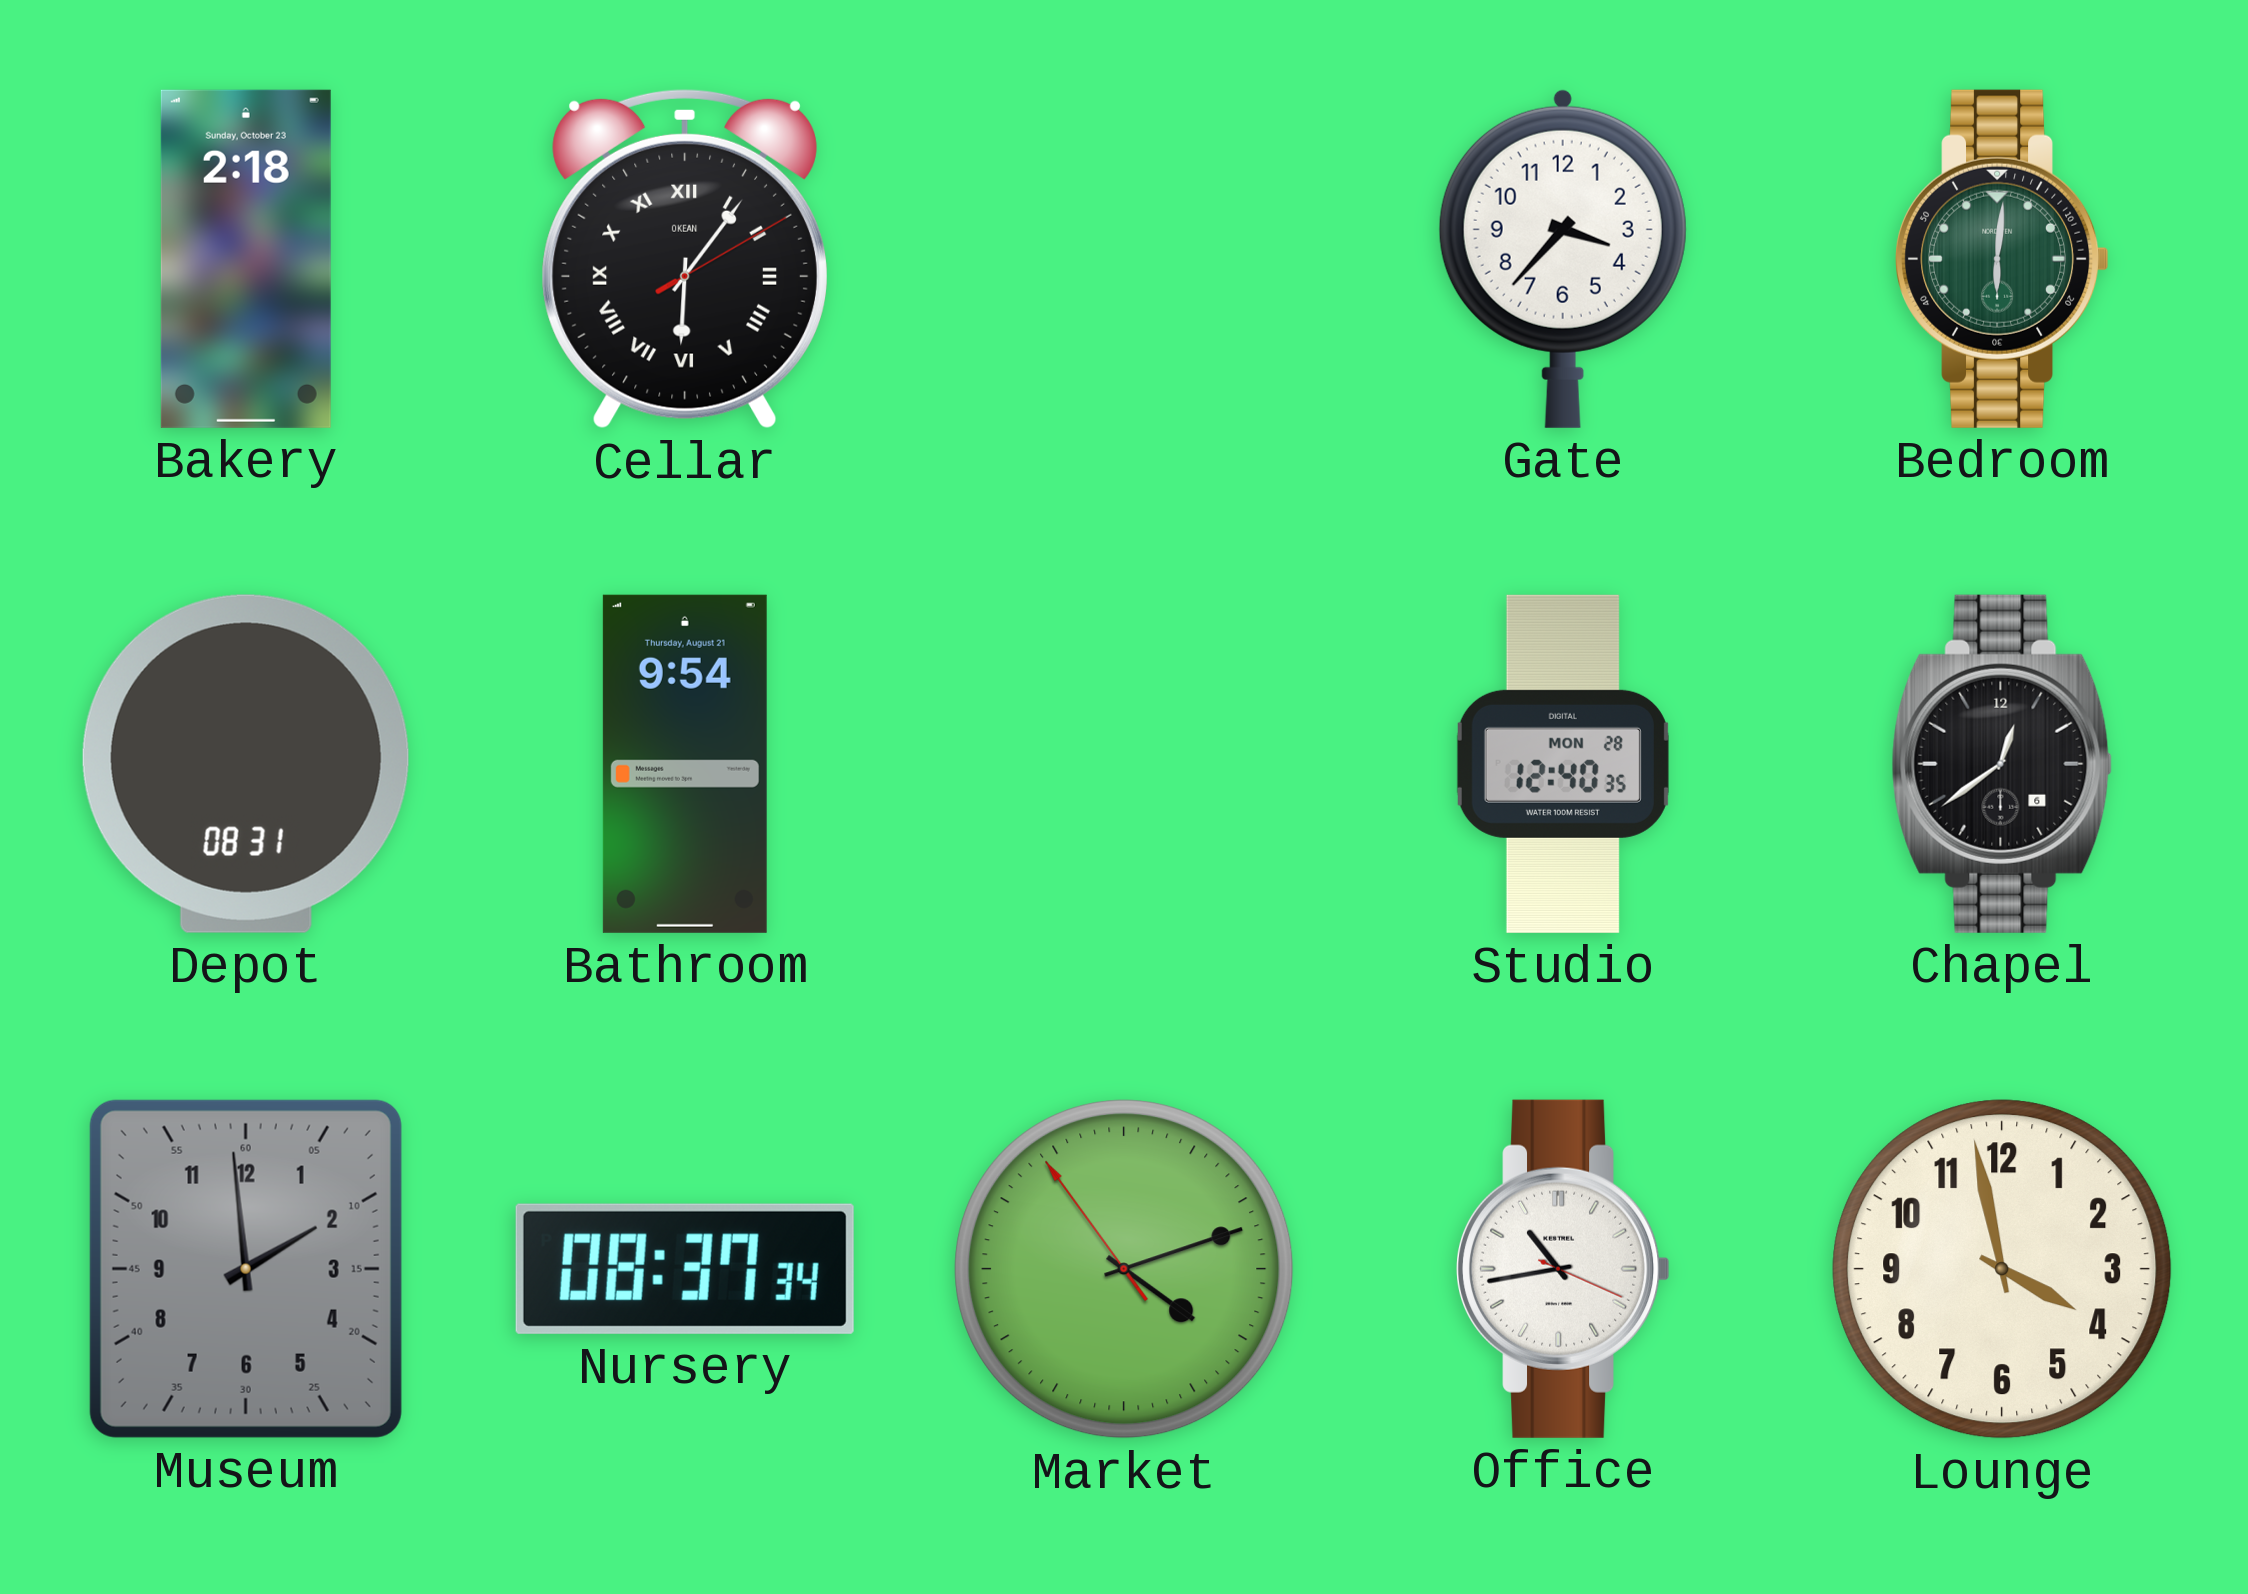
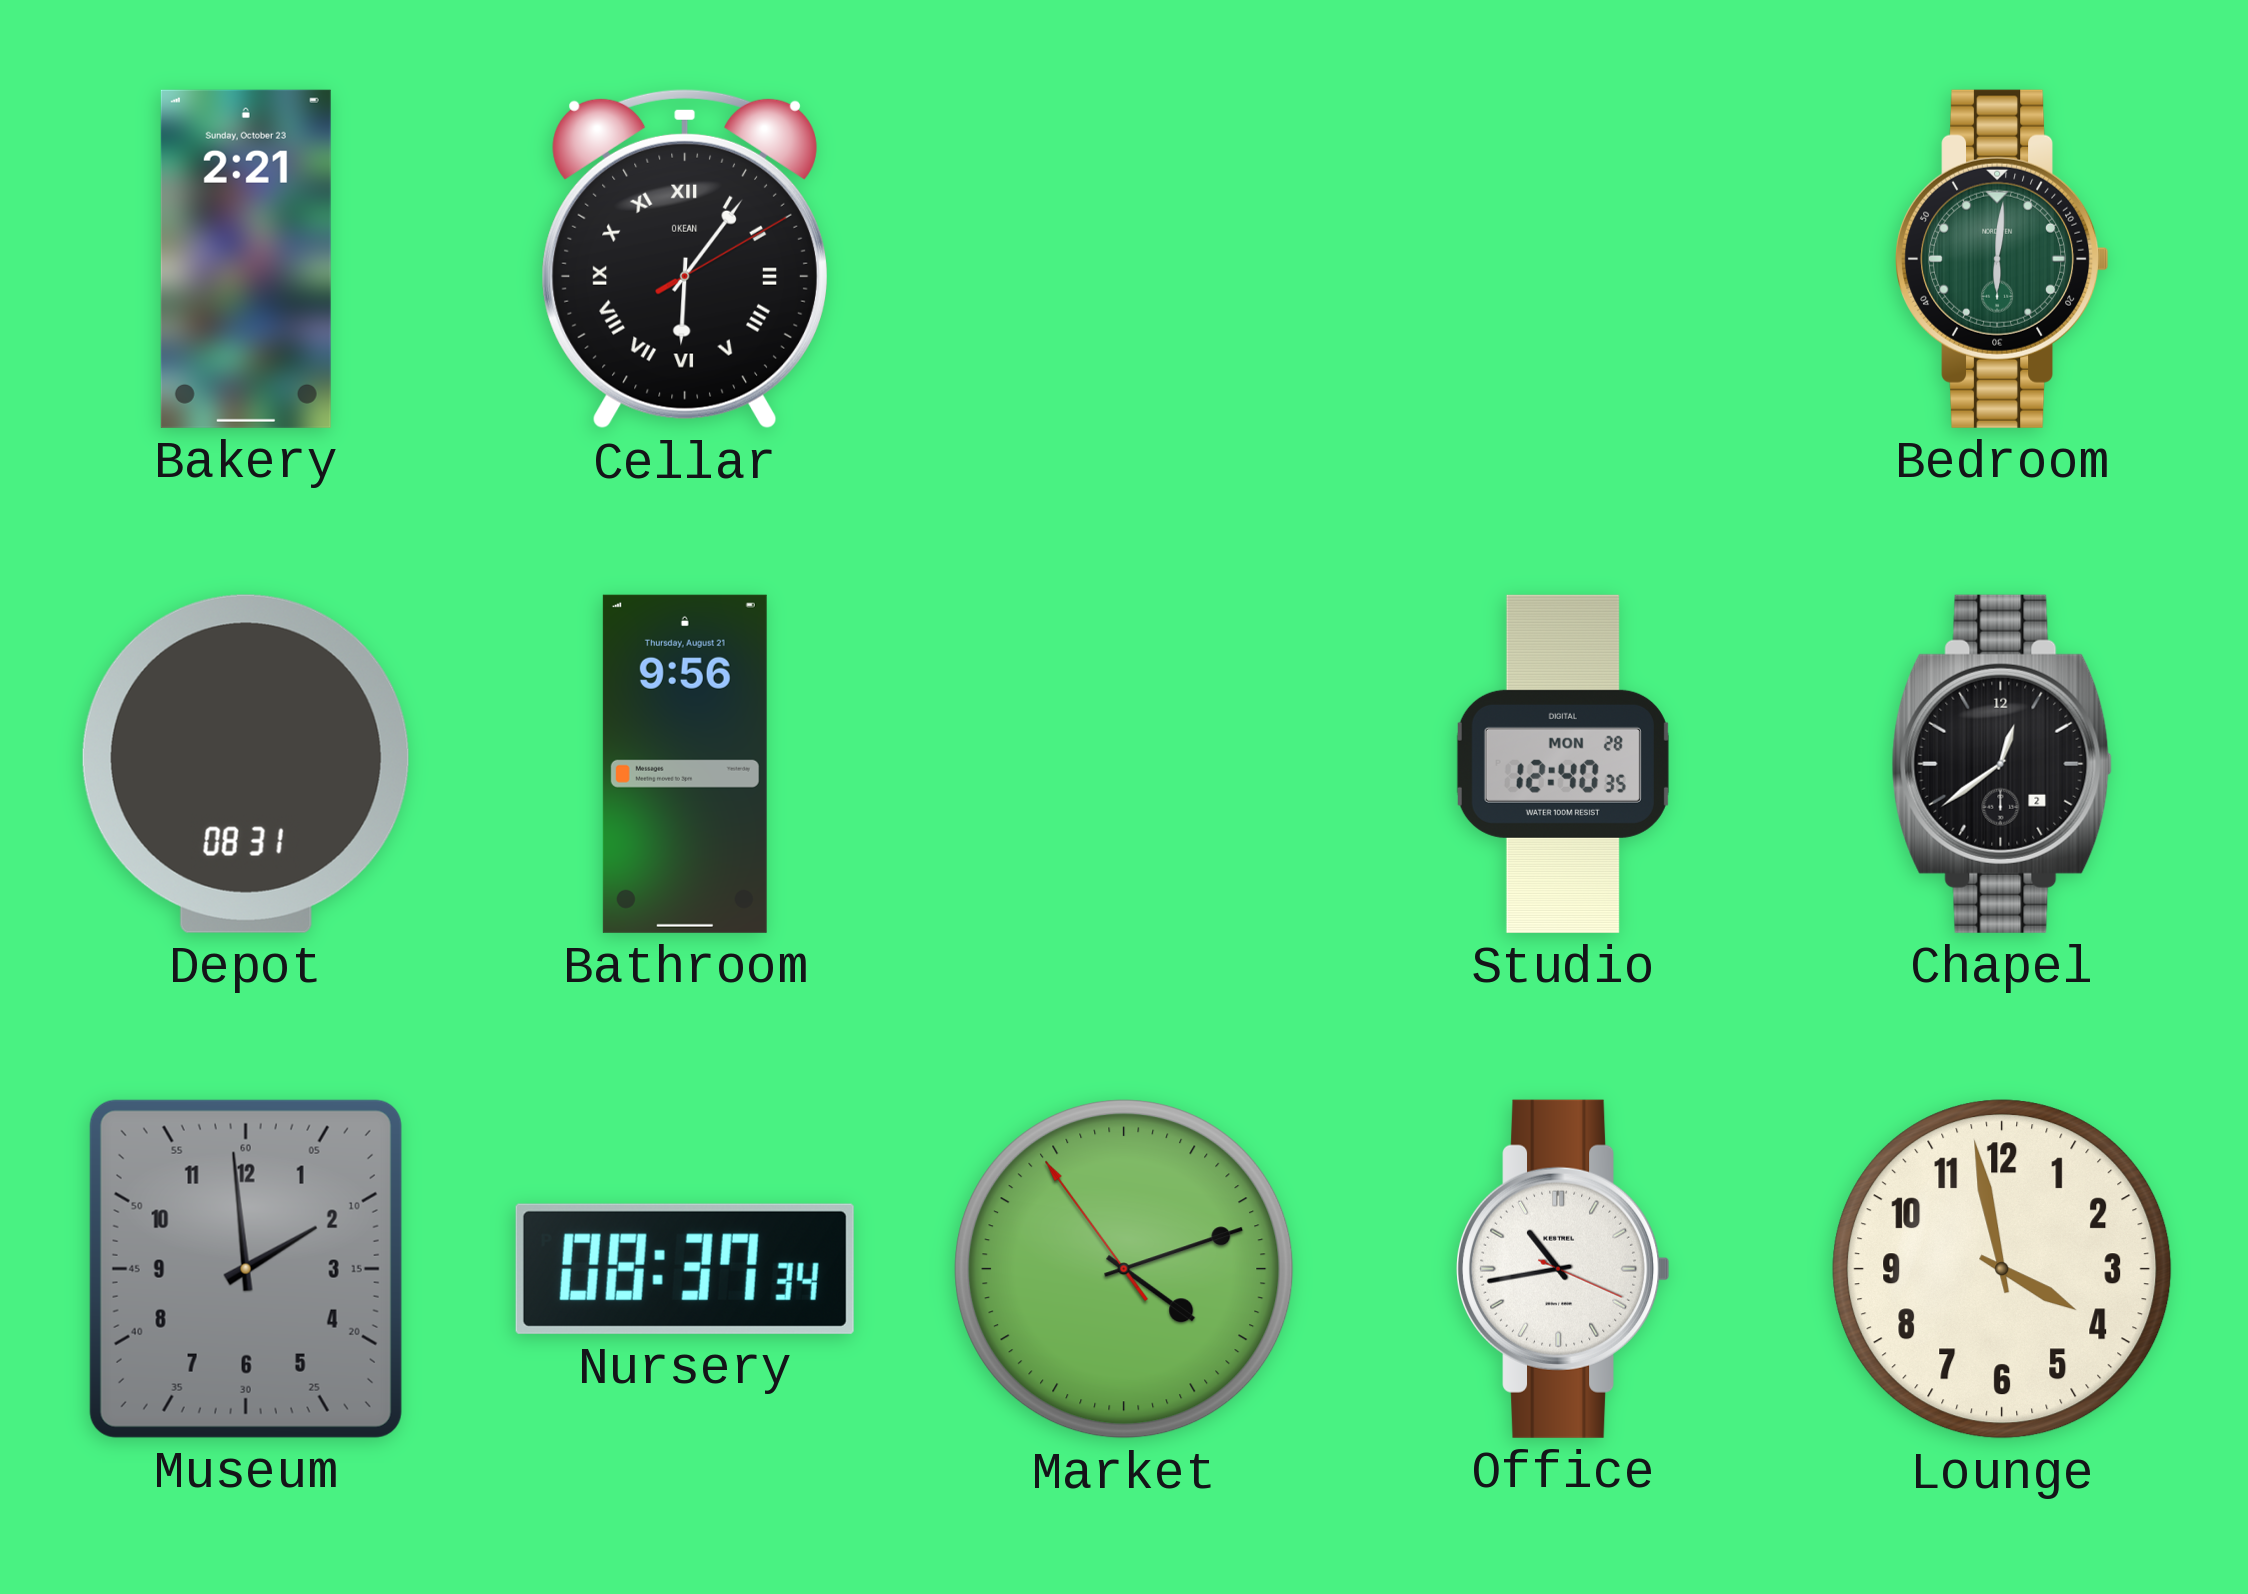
Bakery: 2:18 -> 2:21
Gate: 3:37 -> none
Bathroom: 9:54 -> 9:56
Chapel date: 6 -> 2
